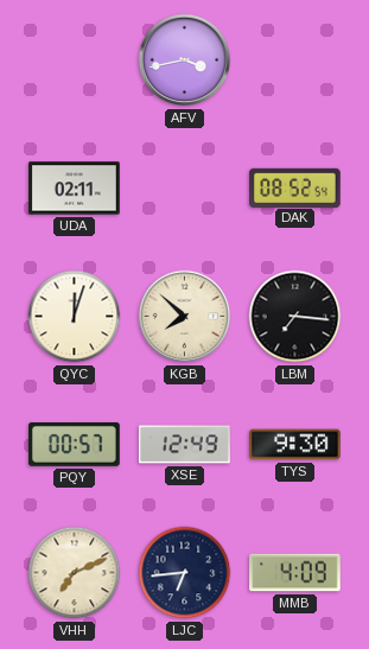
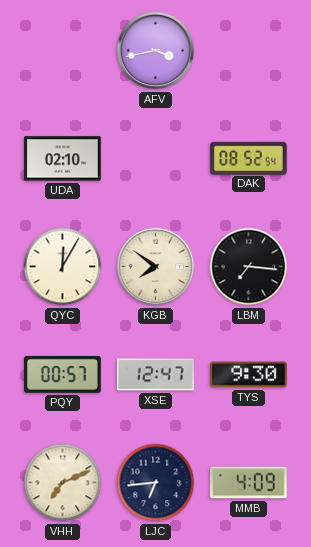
UDA: 02:11 -> 02:10
QYC: 12:03 -> 12:05
KGB: 7:52 -> 7:51
XSE: 12:49 -> 12:47
